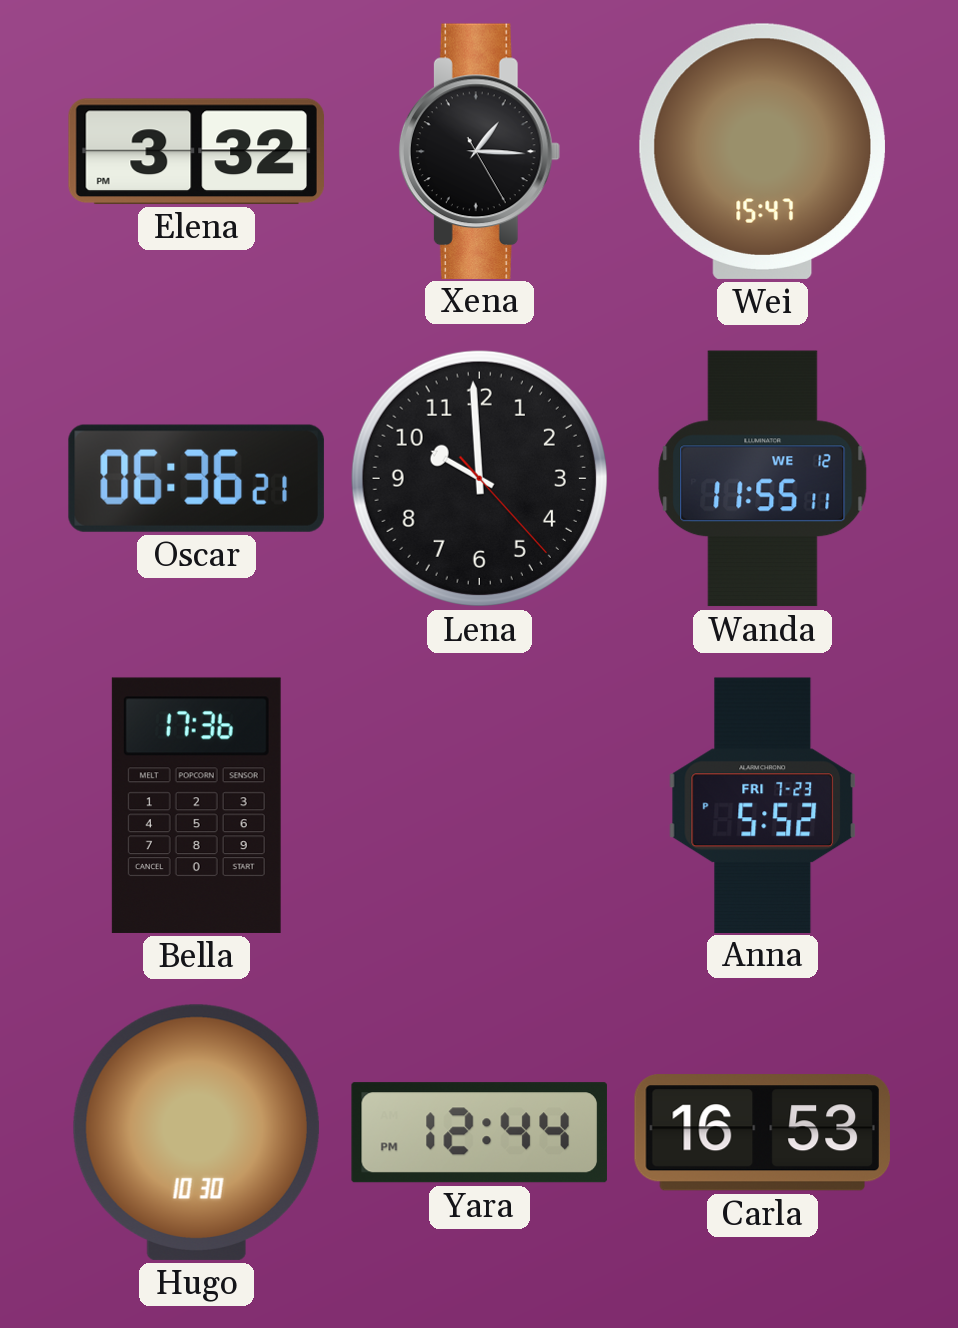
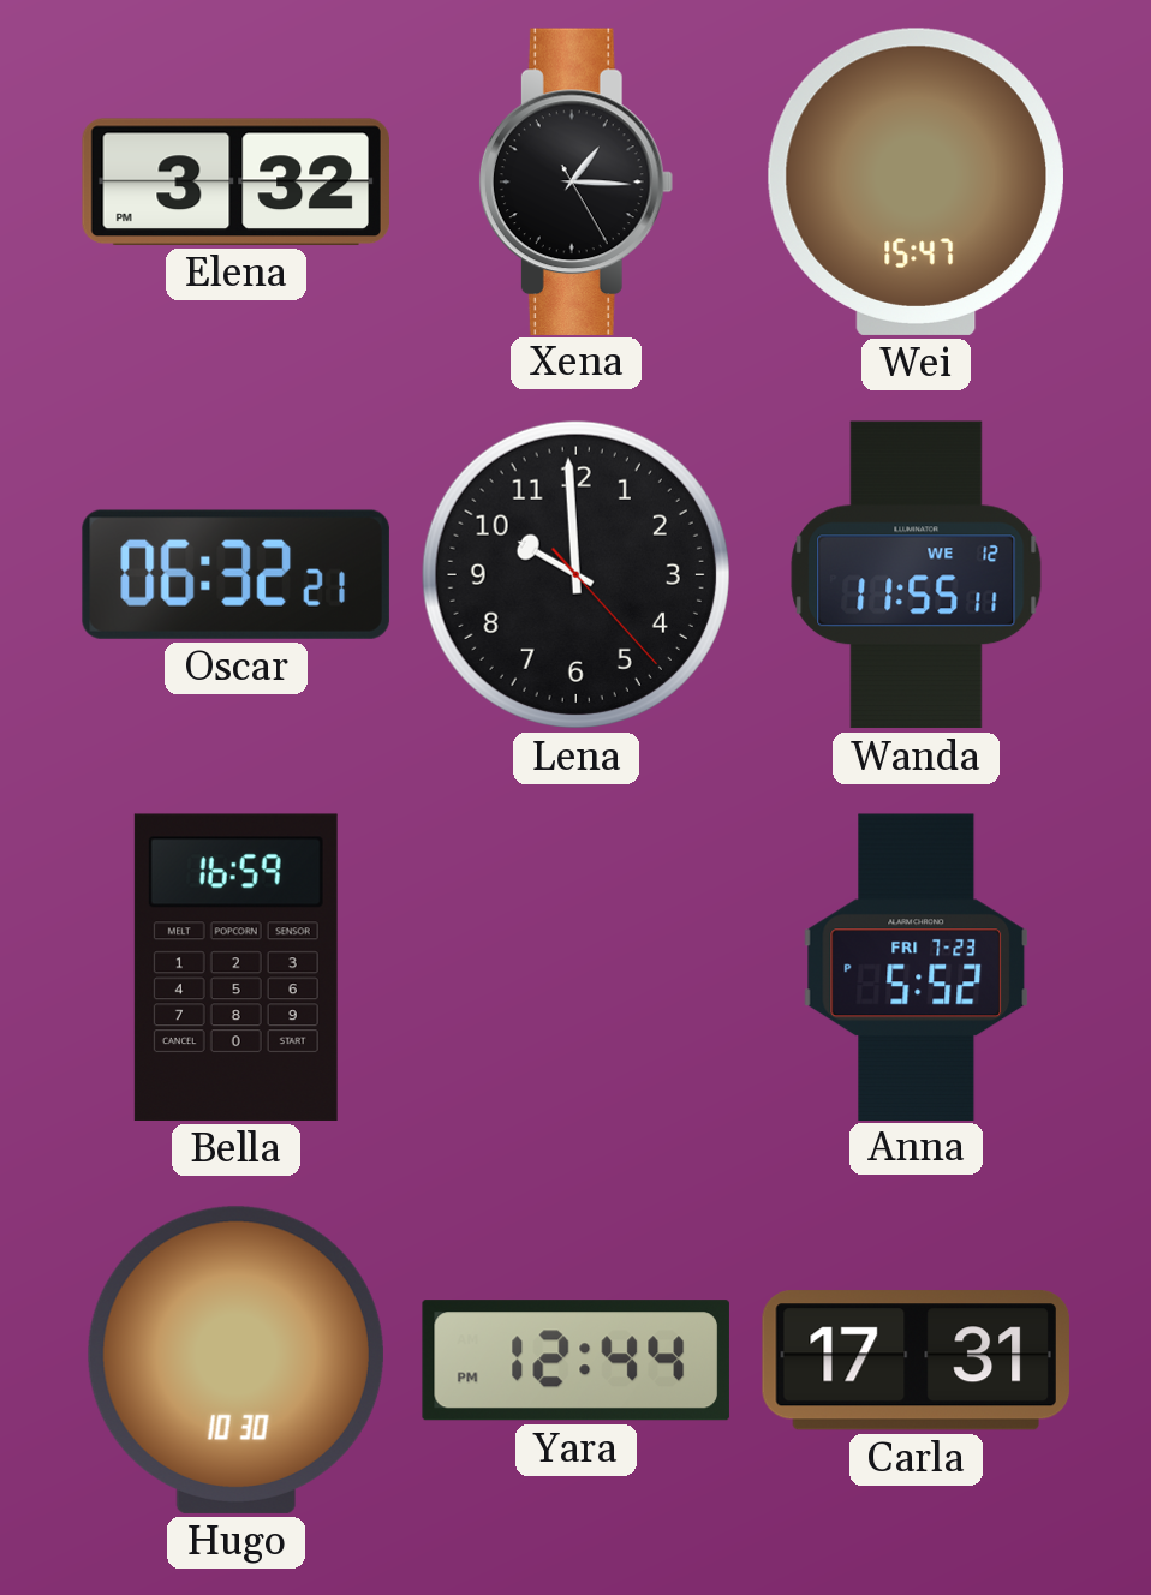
Oscar: 06:36 -> 06:32
Bella: 17:36 -> 16:59
Carla: 16:53 -> 17:31
